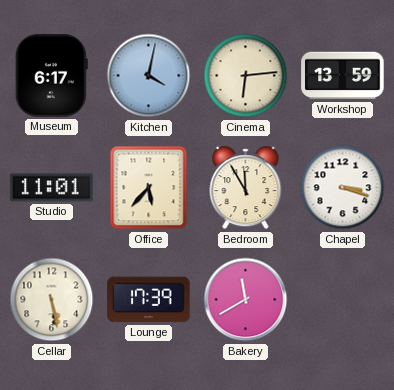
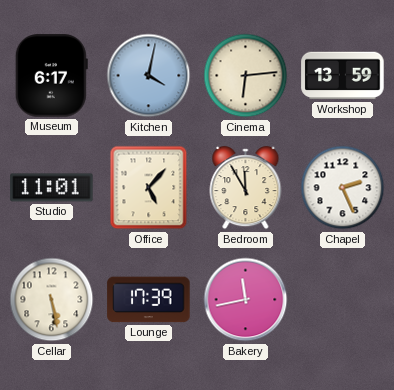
Office: 5:37 -> 5:07
Chapel: 3:18 -> 2:26
Bakery: 11:40 -> 11:43
